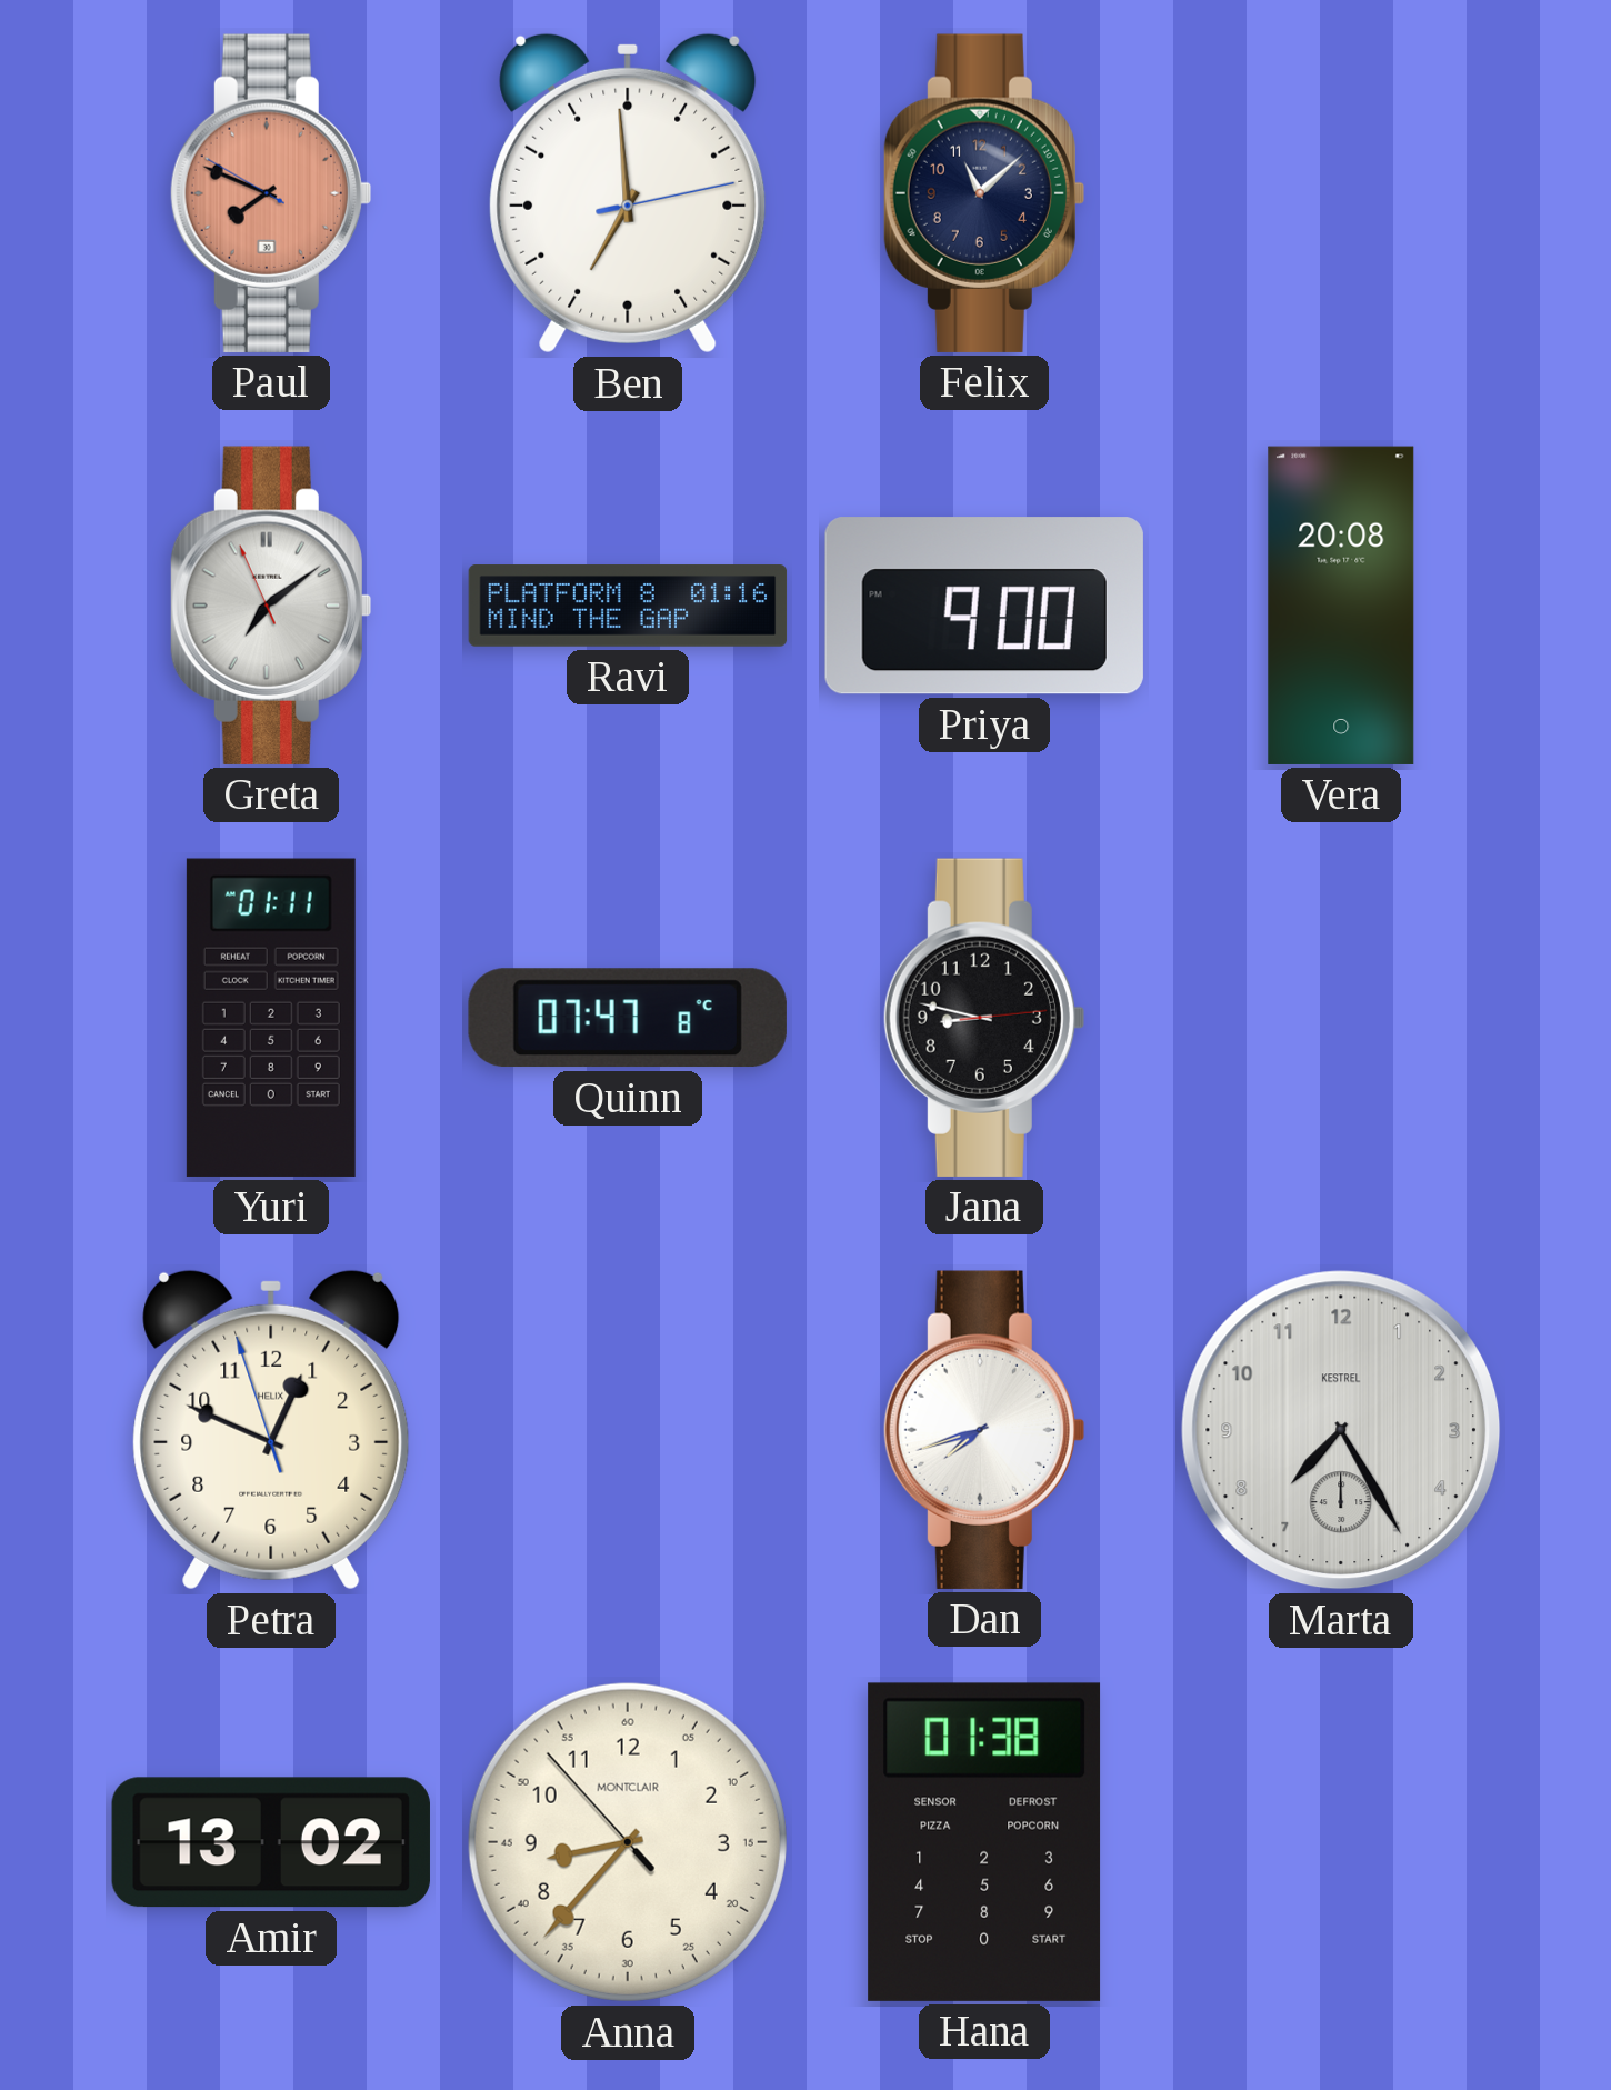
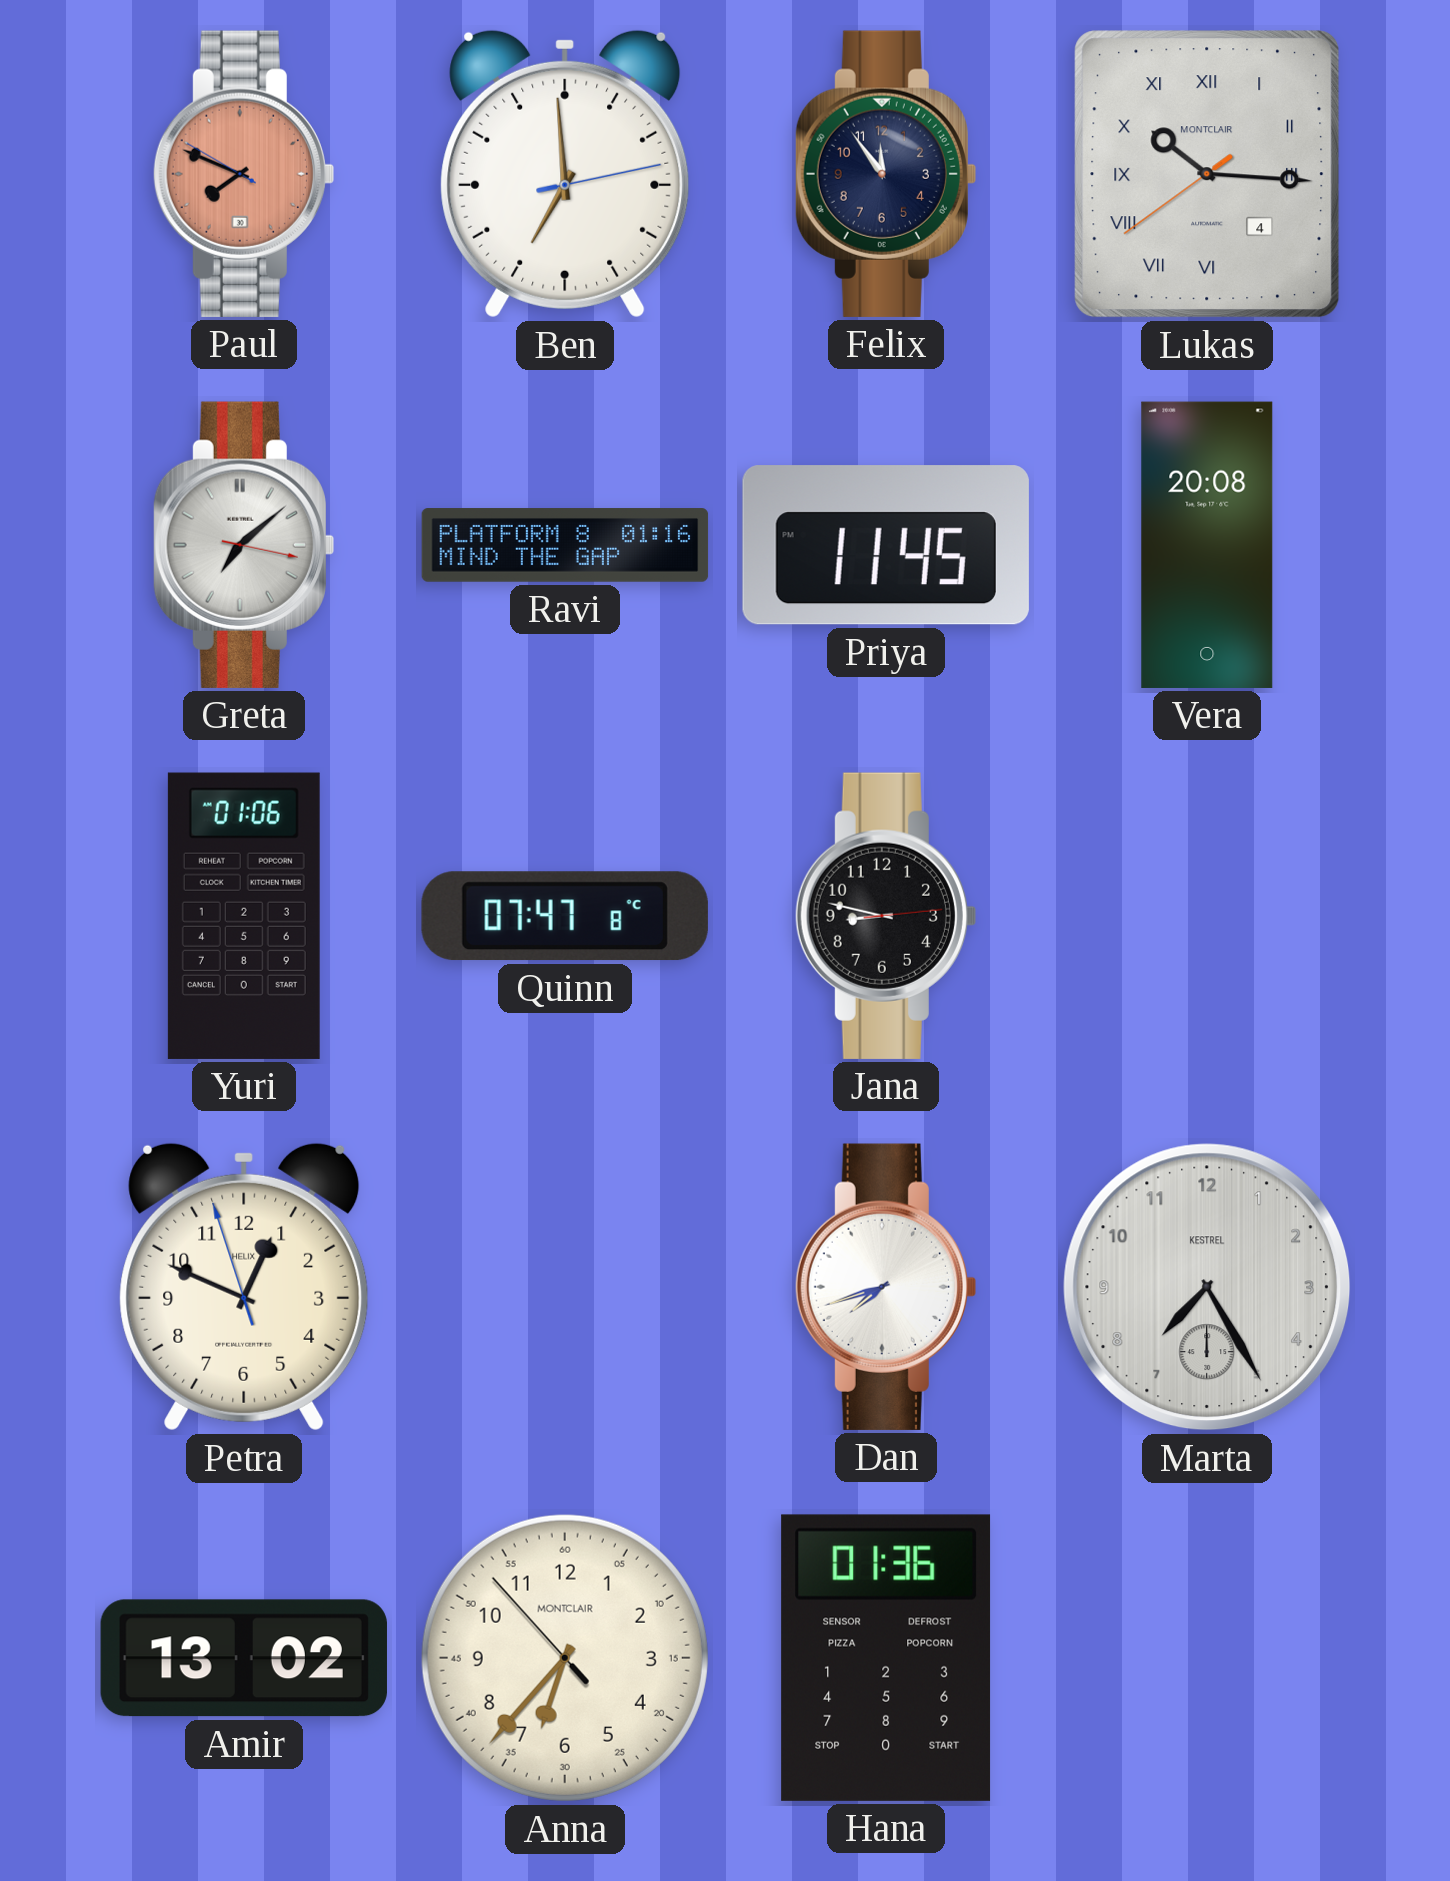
Felix: 11:08 -> 11:54
Lukas: none -> 10:15
Greta: 7:08:56 -> 7:08:17
Priya: 9:00 -> 11:45
Yuri: 01:11 -> 01:06
Anna: 8:36 -> 6:36
Hana: 01:38 -> 01:36
